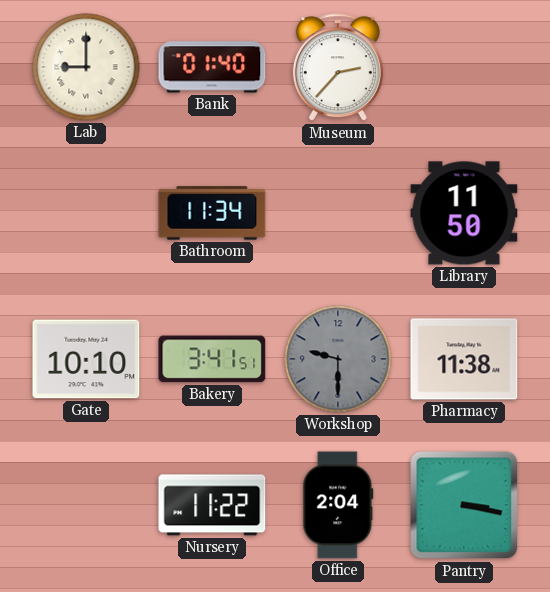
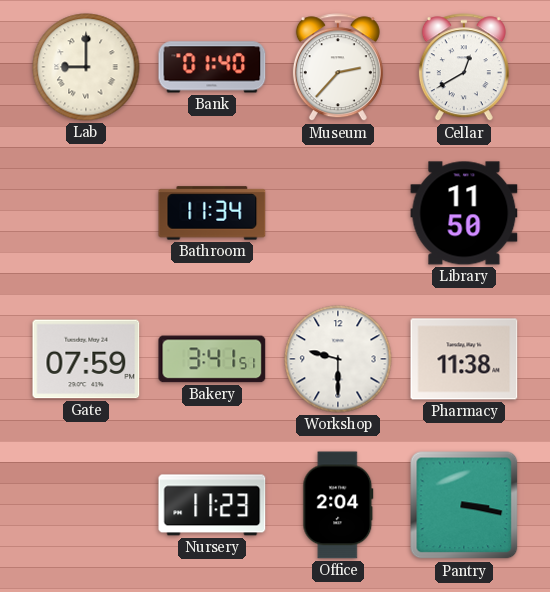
Cellar: none -> 12:40
Gate: 10:10 -> 07:59
Workshop dial: grey -> white
Nursery: 11:22 -> 11:23
